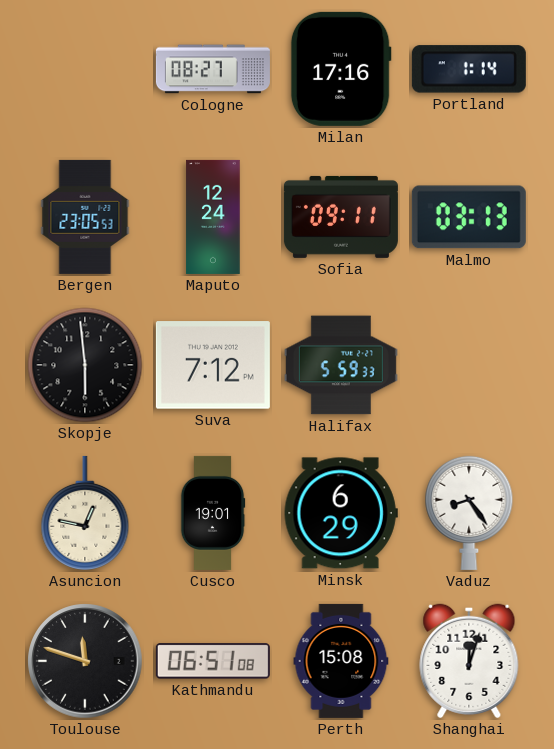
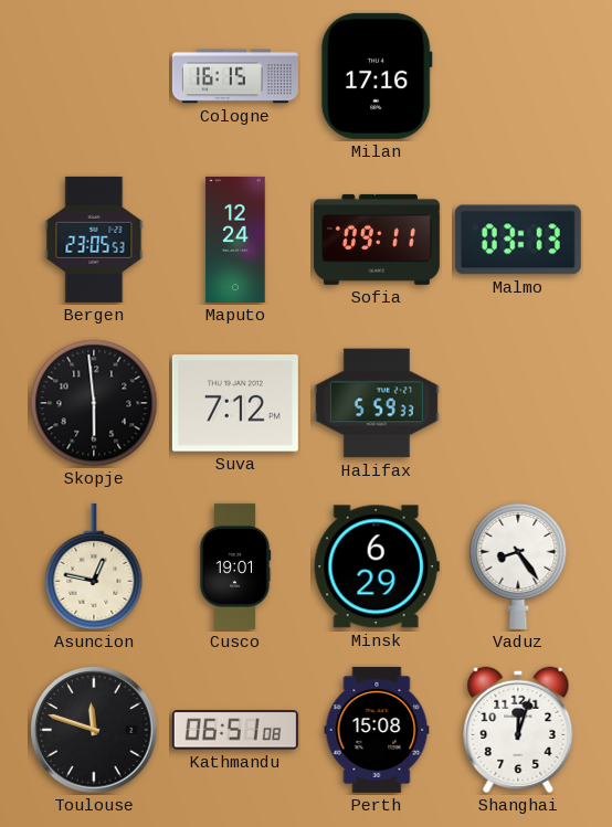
Cologne: 08:27 -> 16:15
Portland: 1:14 -> none
